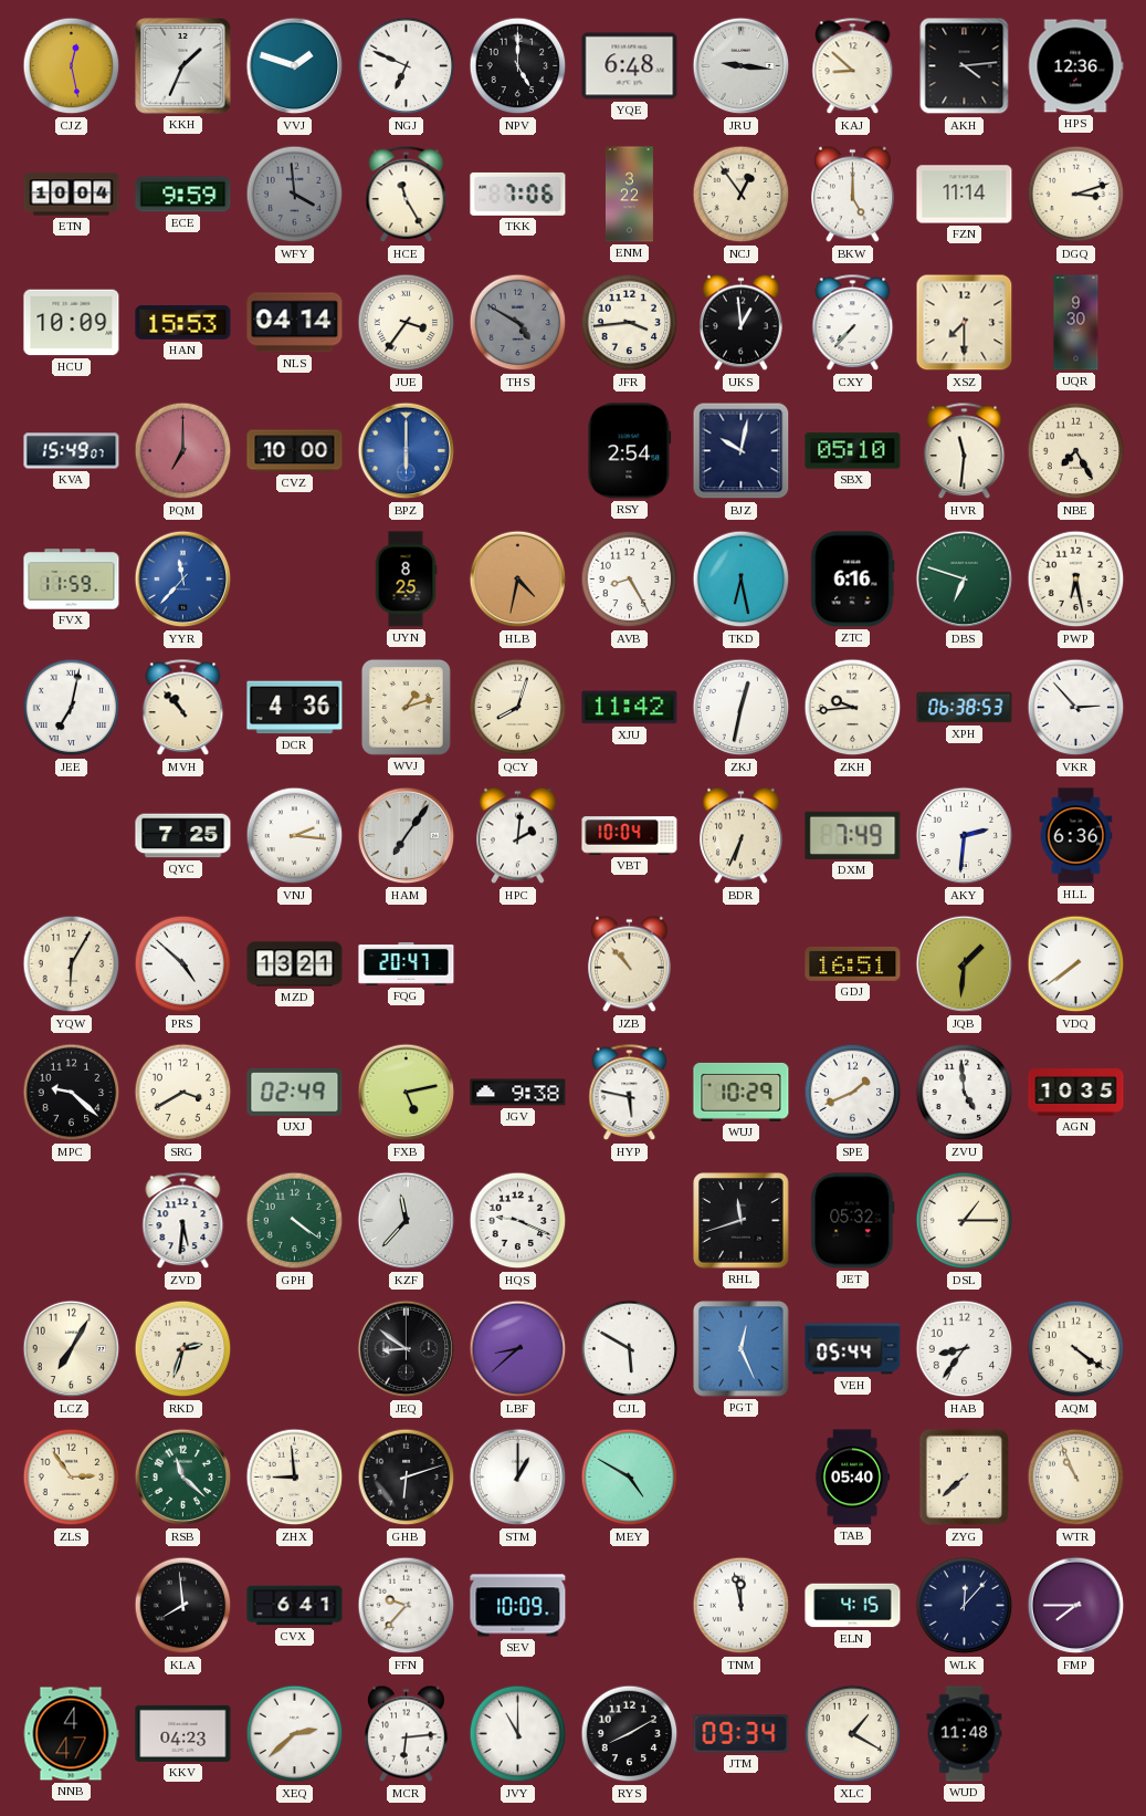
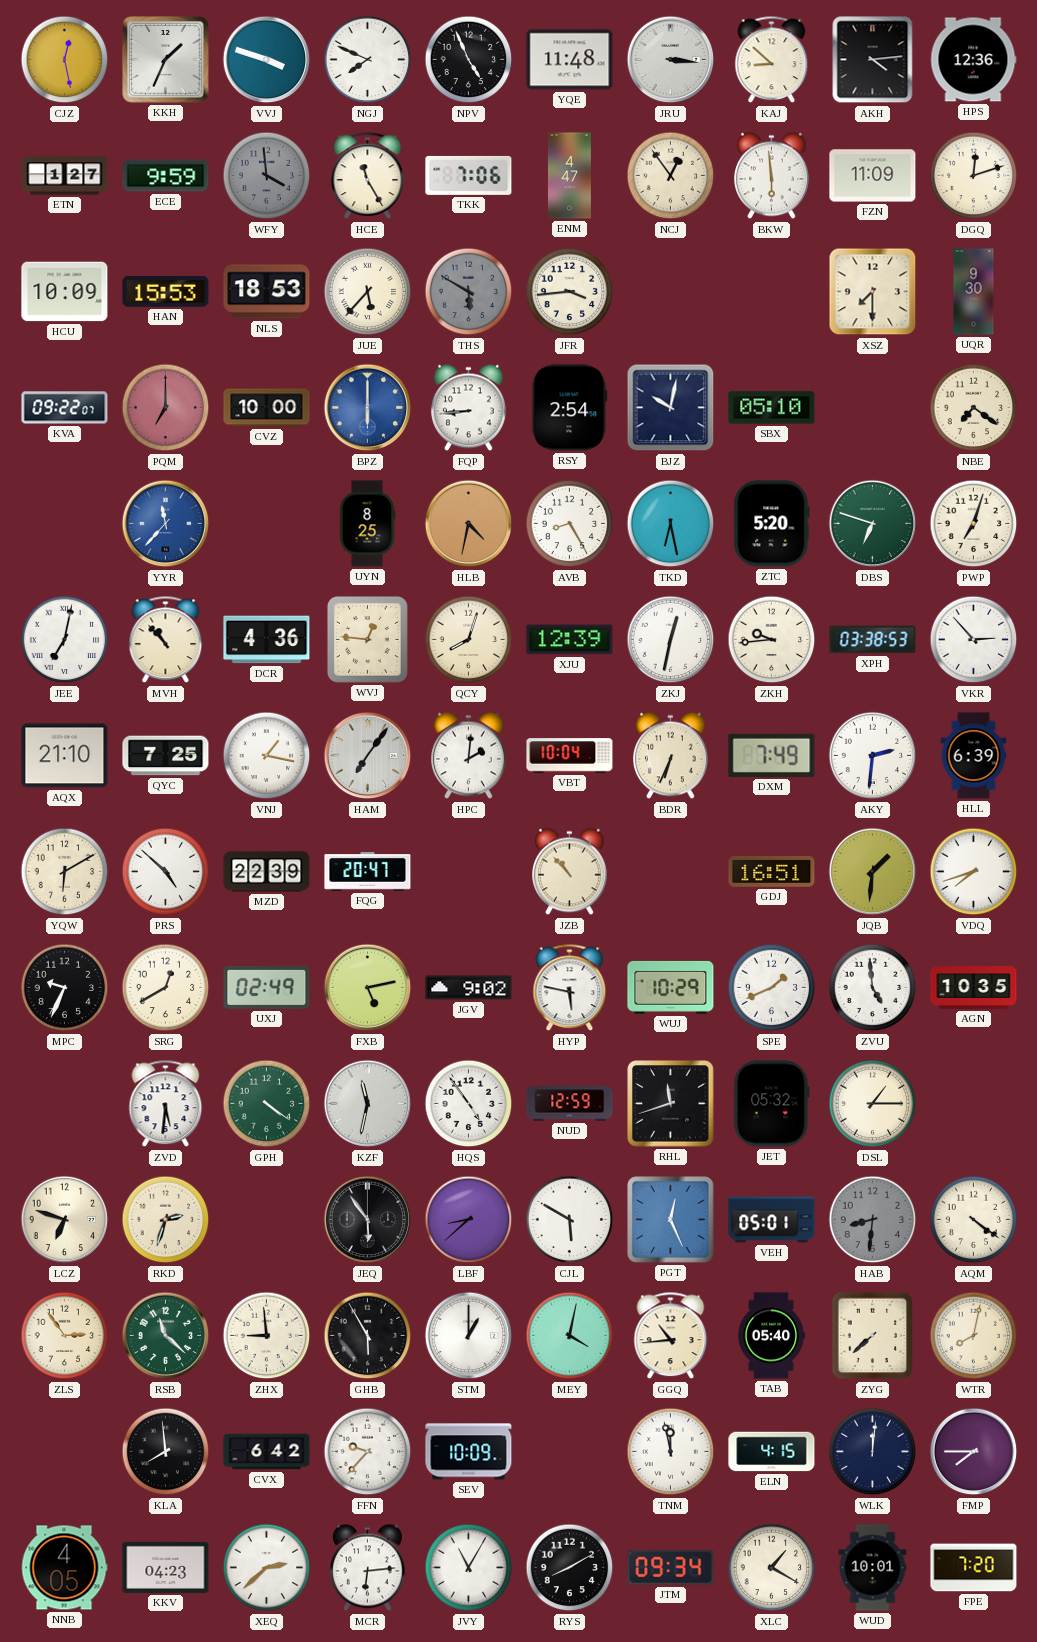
VVJ: 1:48 -> 3:48
NGJ: 6:49 -> 7:49
NPV: 5:00 -> 4:56
YQE: 6:48 -> 11:48
JRU: 9:16 -> 3:16
ETN: 10:04 -> 1:27
ENM: 3:22 -> 4:47
BKW: 5:00 -> 5:59
FZN: 11:14 -> 11:09
DGQ: 3:12 -> 12:12
NLS: 04:14 -> 18:53
JUE: 3:36 -> 5:37
THS: 4:50 -> 5:50
UKS: 12:59 -> none
CXY: 7:37 -> none
KVA: 15:49 -> 09:22
FQP: none -> 8:44
HVR: 11:31 -> none
NBE: 7:25 -> 7:21
FVX: 11:59 -> none
ZTC: 6:16 -> 5:20
PWP: 6:28 -> 7:03
WVJ: 1:12 -> 12:46
XJU: 11:42 -> 12:39
XPH: 06:38 -> 03:38
AQX: none -> 21:10
VNJ: 2:16 -> 1:17
HLL: 6:36 -> 6:39
YQW: 6:05 -> 6:10
MZD: 13:21 -> 22:39
VDQ: 7:39 -> 7:42
MPC: 9:22 -> 9:34
SRG: 3:40 -> 12:40
JGV: 9:38 -> 9:02
KZF: 11:37 -> 11:32
HQS: 9:19 -> 4:54
NUD: none -> 12:59
LCZ: 7:05 -> 6:48
JEQ: 8:51 -> 5:54
VEH: 05:44 -> 05:01
HAB: 8:36 -> 8:31
HAB dial: white -> grey
GHB: 6:12 -> 5:55
MEY: 4:50 -> 4:02
GGQ: none -> 10:44
WTR: 10:56 -> 8:02
CVX: 6:41 -> 6:42
WLK: 12:07 -> 12:01
NNB: 4:47 -> 4:05
JVY: 11:00 -> 11:05
WUD: 11:48 -> 10:01
FPE: none -> 7:20
